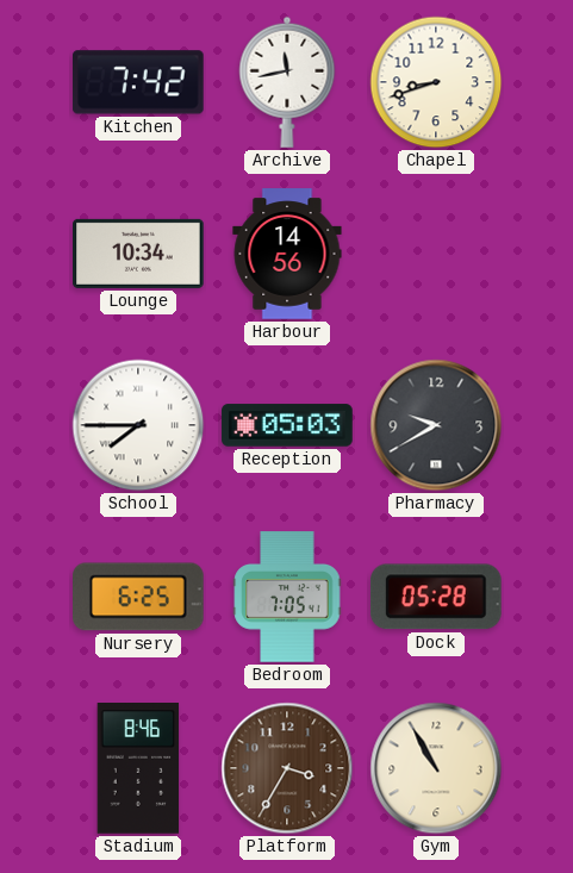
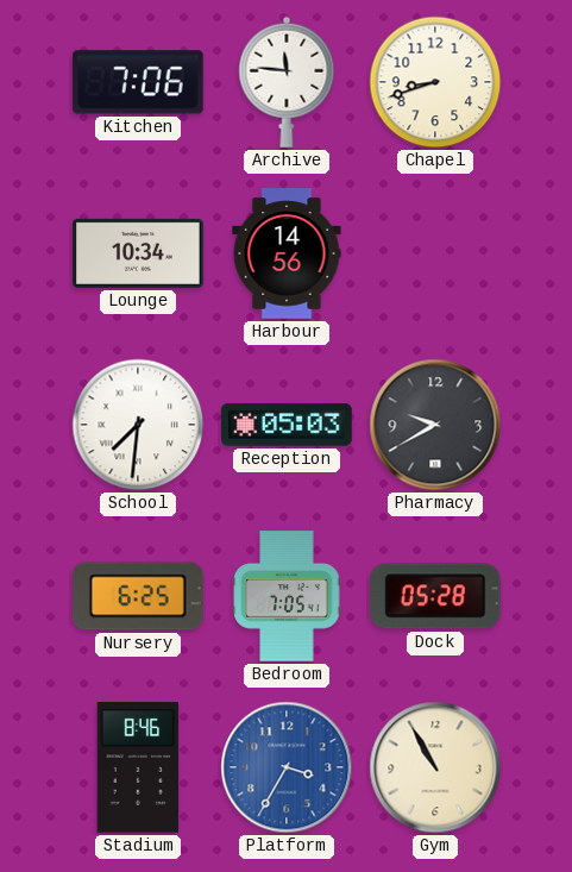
Kitchen: 7:42 -> 7:06
Archive: 11:43 -> 11:46
School: 7:45 -> 7:31
Platform dial: brown -> blue
